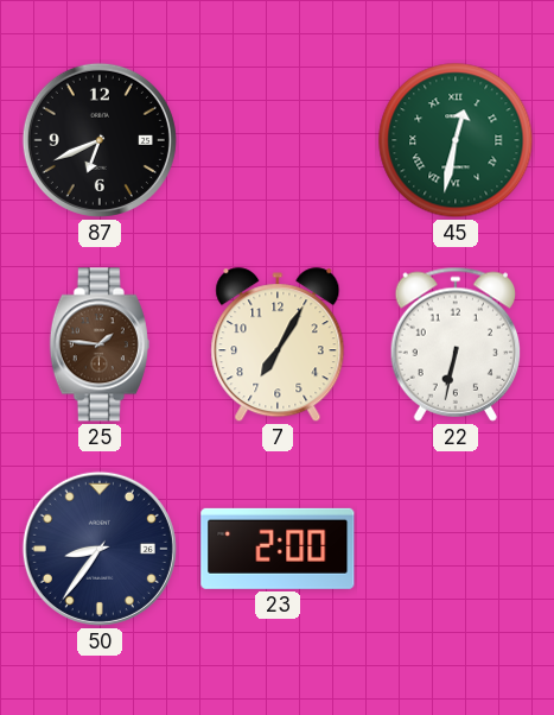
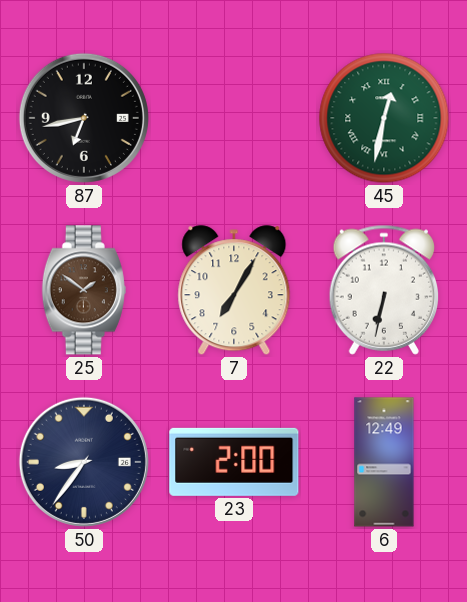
87: 6:41 -> 6:43
25: 1:46 -> 1:51
6: none -> 12:49
